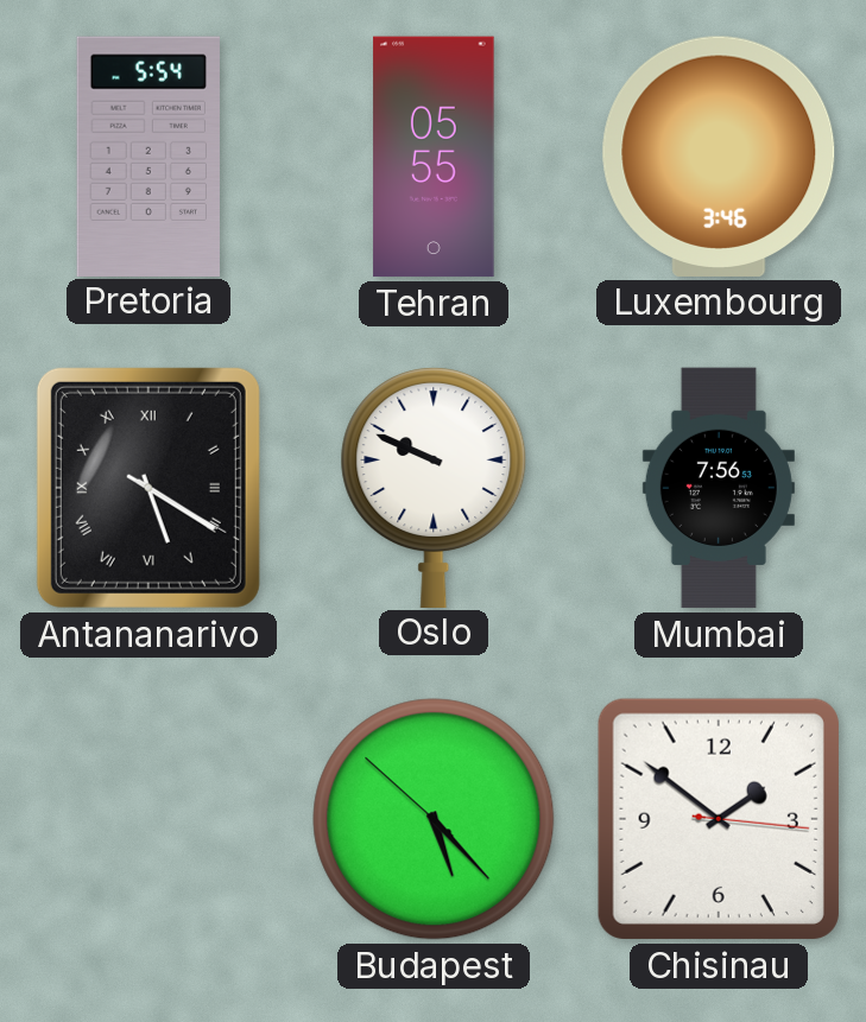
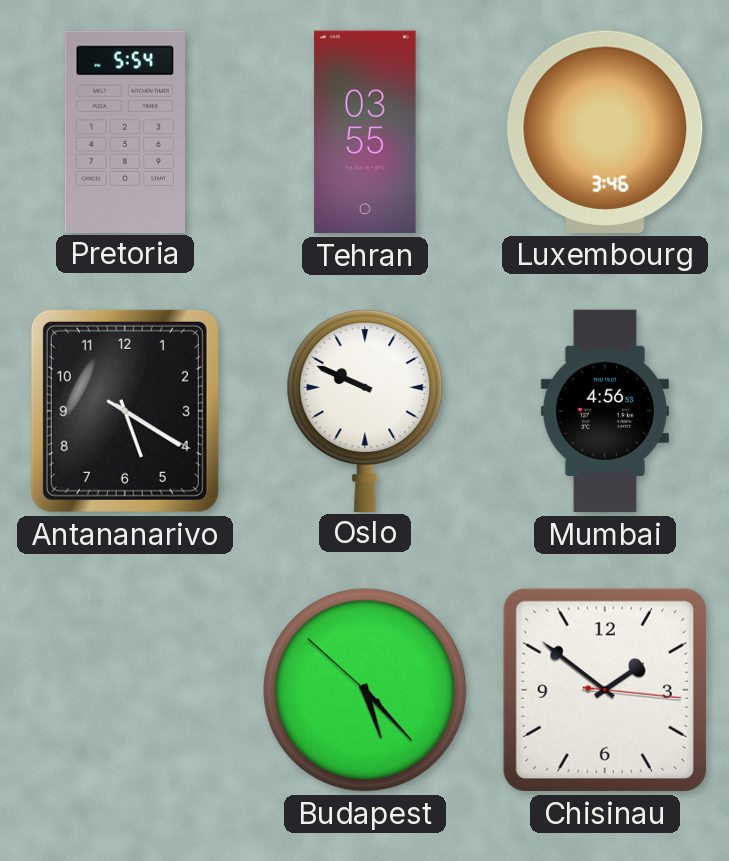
Tehran: 05:55 -> 03:55
Antananarivo numerals: Roman -> Arabic
Mumbai: 7:56 -> 4:56
